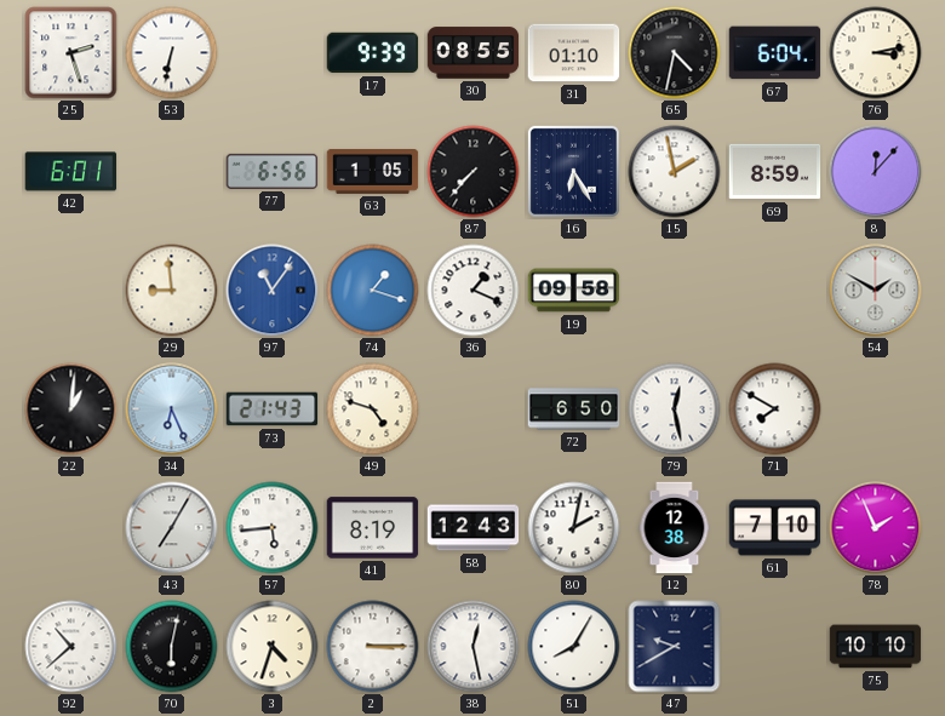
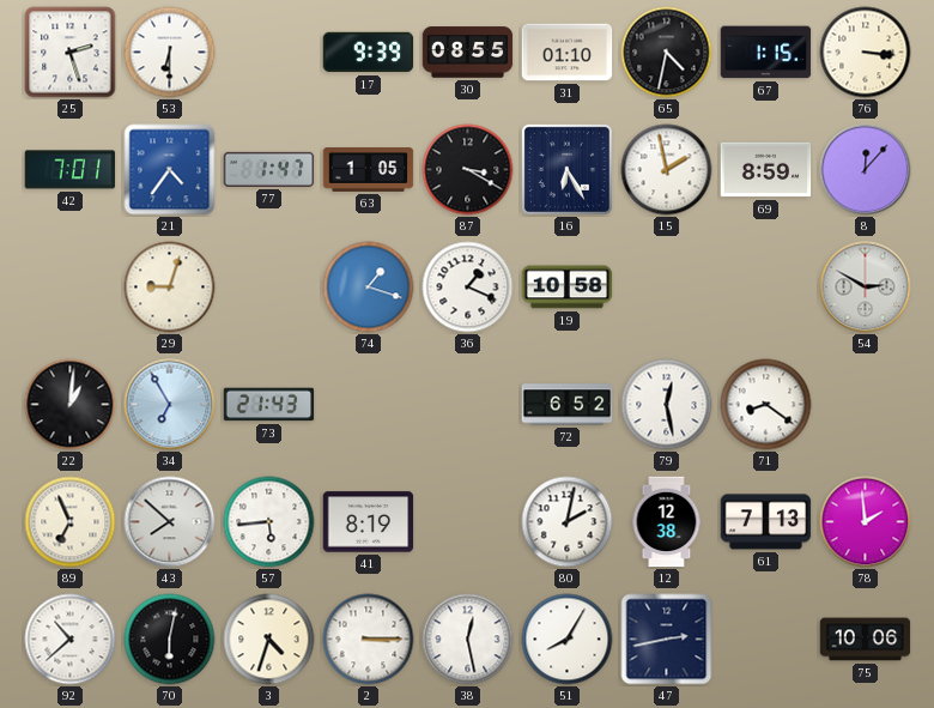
53: 6:32 -> 6:30
67: 6:04 -> 1:15
76: 3:13 -> 3:16
42: 6:01 -> 7:01
21: none -> 4:36
77: 6:56 -> 1:47
87: 7:37 -> 3:20
29: 8:59 -> 9:03
97: 11:06 -> none
19: 09:58 -> 10:58
54: 1:50 -> 2:50
34: 6:26 -> 6:55
49: 4:48 -> none
72: 6:50 -> 6:52
71: 7:50 -> 8:21
89: none -> 6:56
43: 7:05 -> 7:52
58: 12:43 -> none
61: 7:10 -> 7:13
78: 1:56 -> 1:59
47: 9:40 -> 2:43
75: 10:10 -> 10:06
